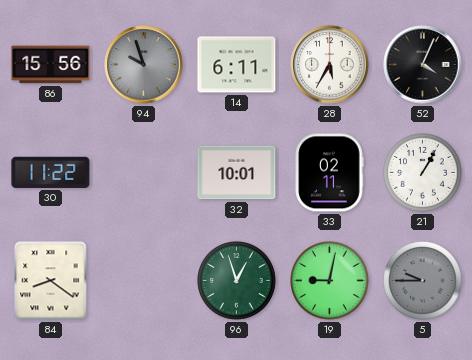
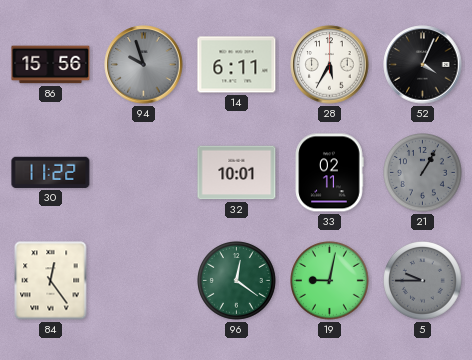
21 dial: white -> grey
84: 8:21 -> 12:24
96: 12:57 -> 12:21
